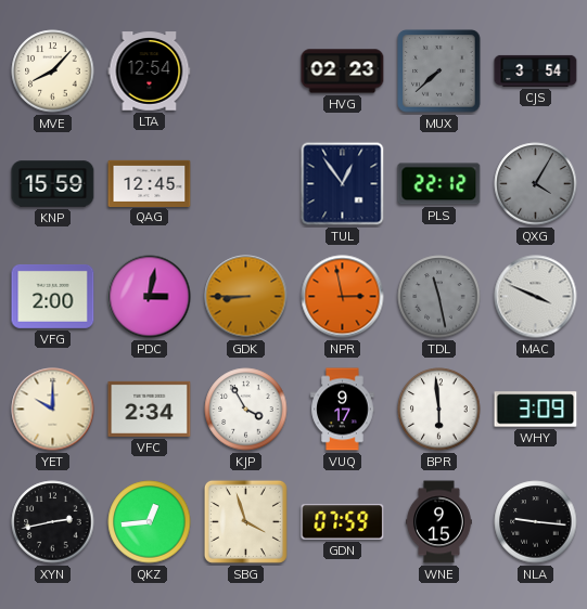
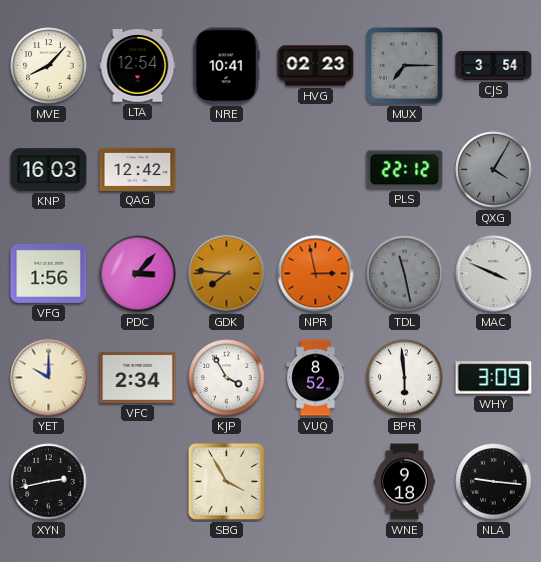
NRE: none -> 10:41
MUX: 7:38 -> 7:15
KNP: 15:59 -> 16:03
QAG: 12:45 -> 12:42
TUL: 12:54 -> none
VFG: 2:00 -> 1:56
PDC: 3:02 -> 3:07
GDK: 8:45 -> 7:46
VUQ: 9:17 -> 8:52
QKZ: 12:44 -> none
SBG: 3:57 -> 3:55
GDN: 07:59 -> none
WNE: 9:15 -> 9:18
